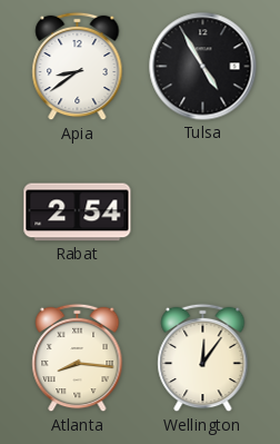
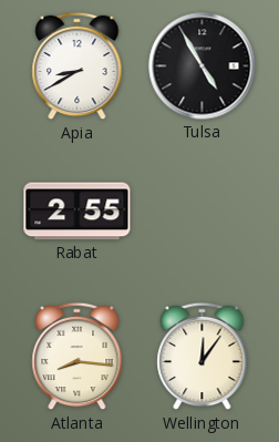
Apia: 8:39 -> 8:40
Rabat: 2:54 -> 2:55
